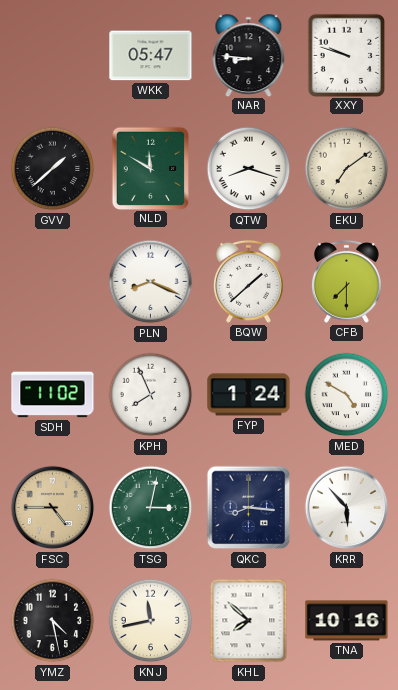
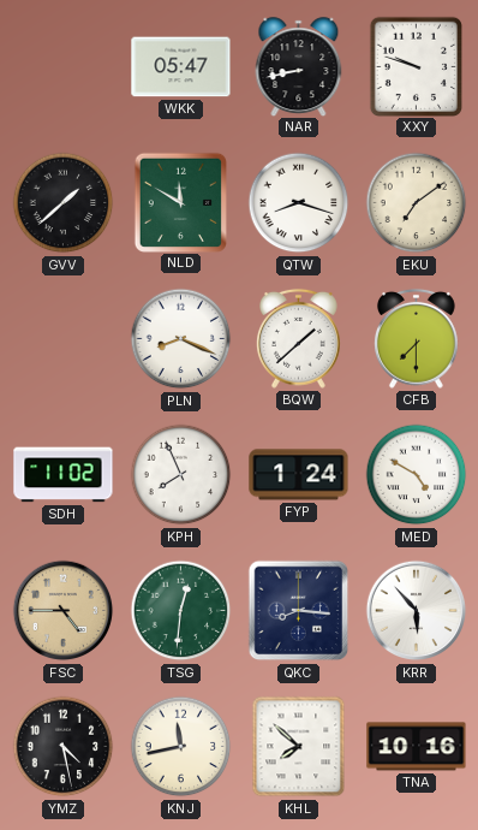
NAR: 8:46 -> 8:43
TSG: 3:02 -> 12:31
